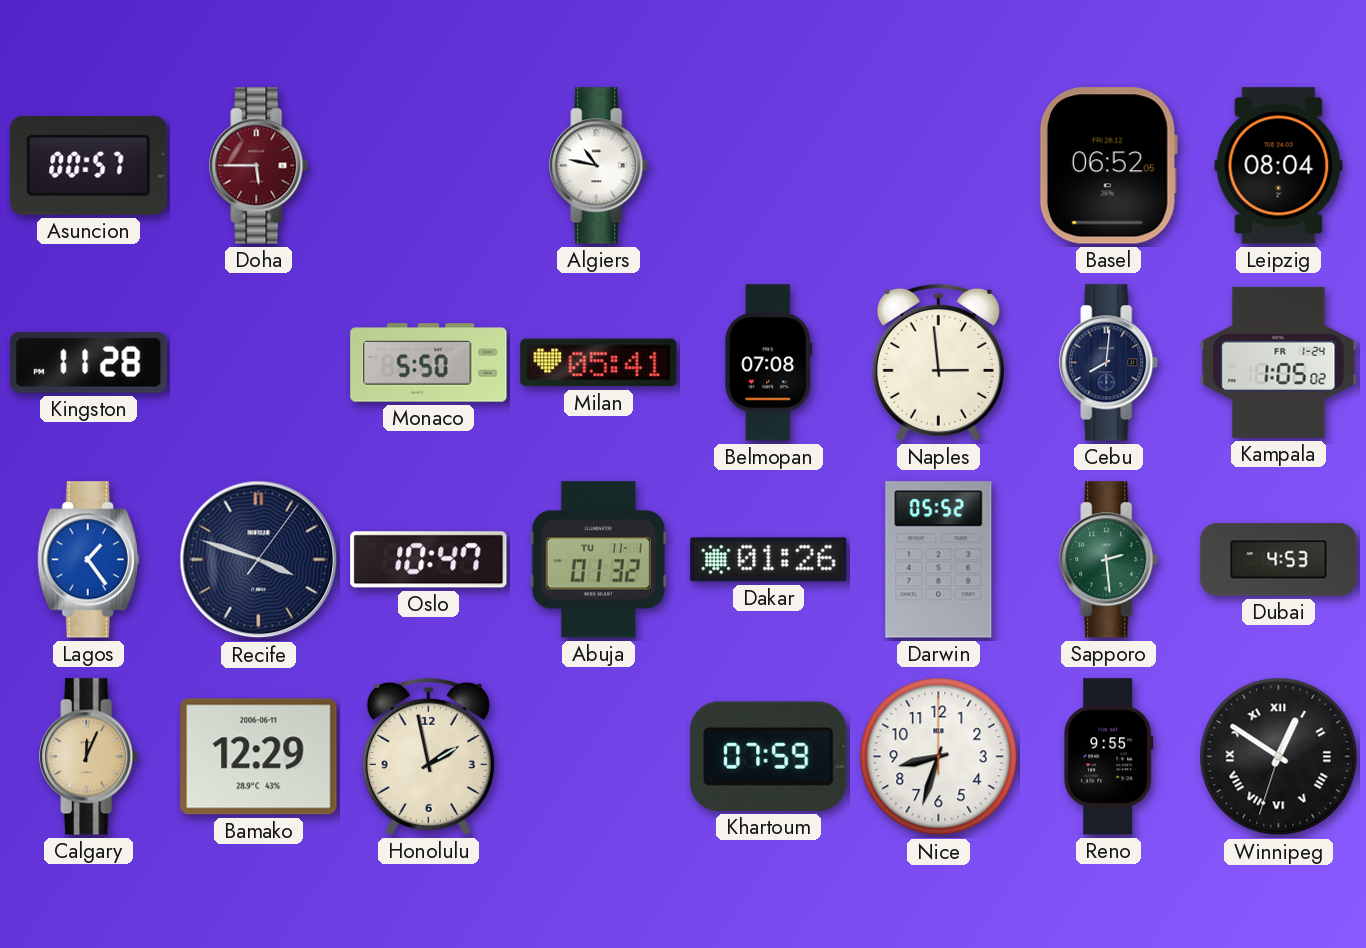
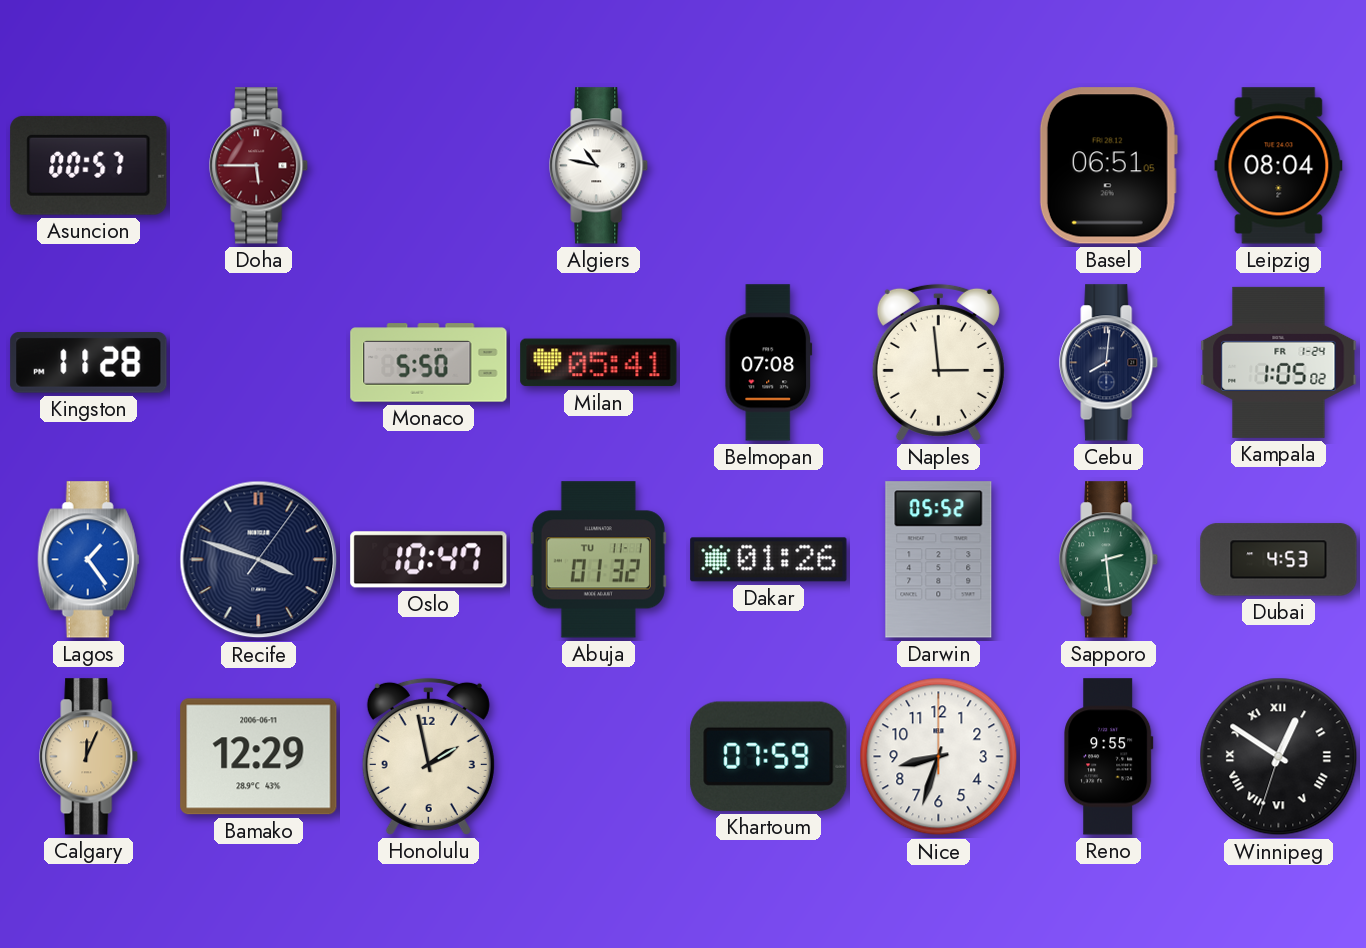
Basel: 06:52 -> 06:51
